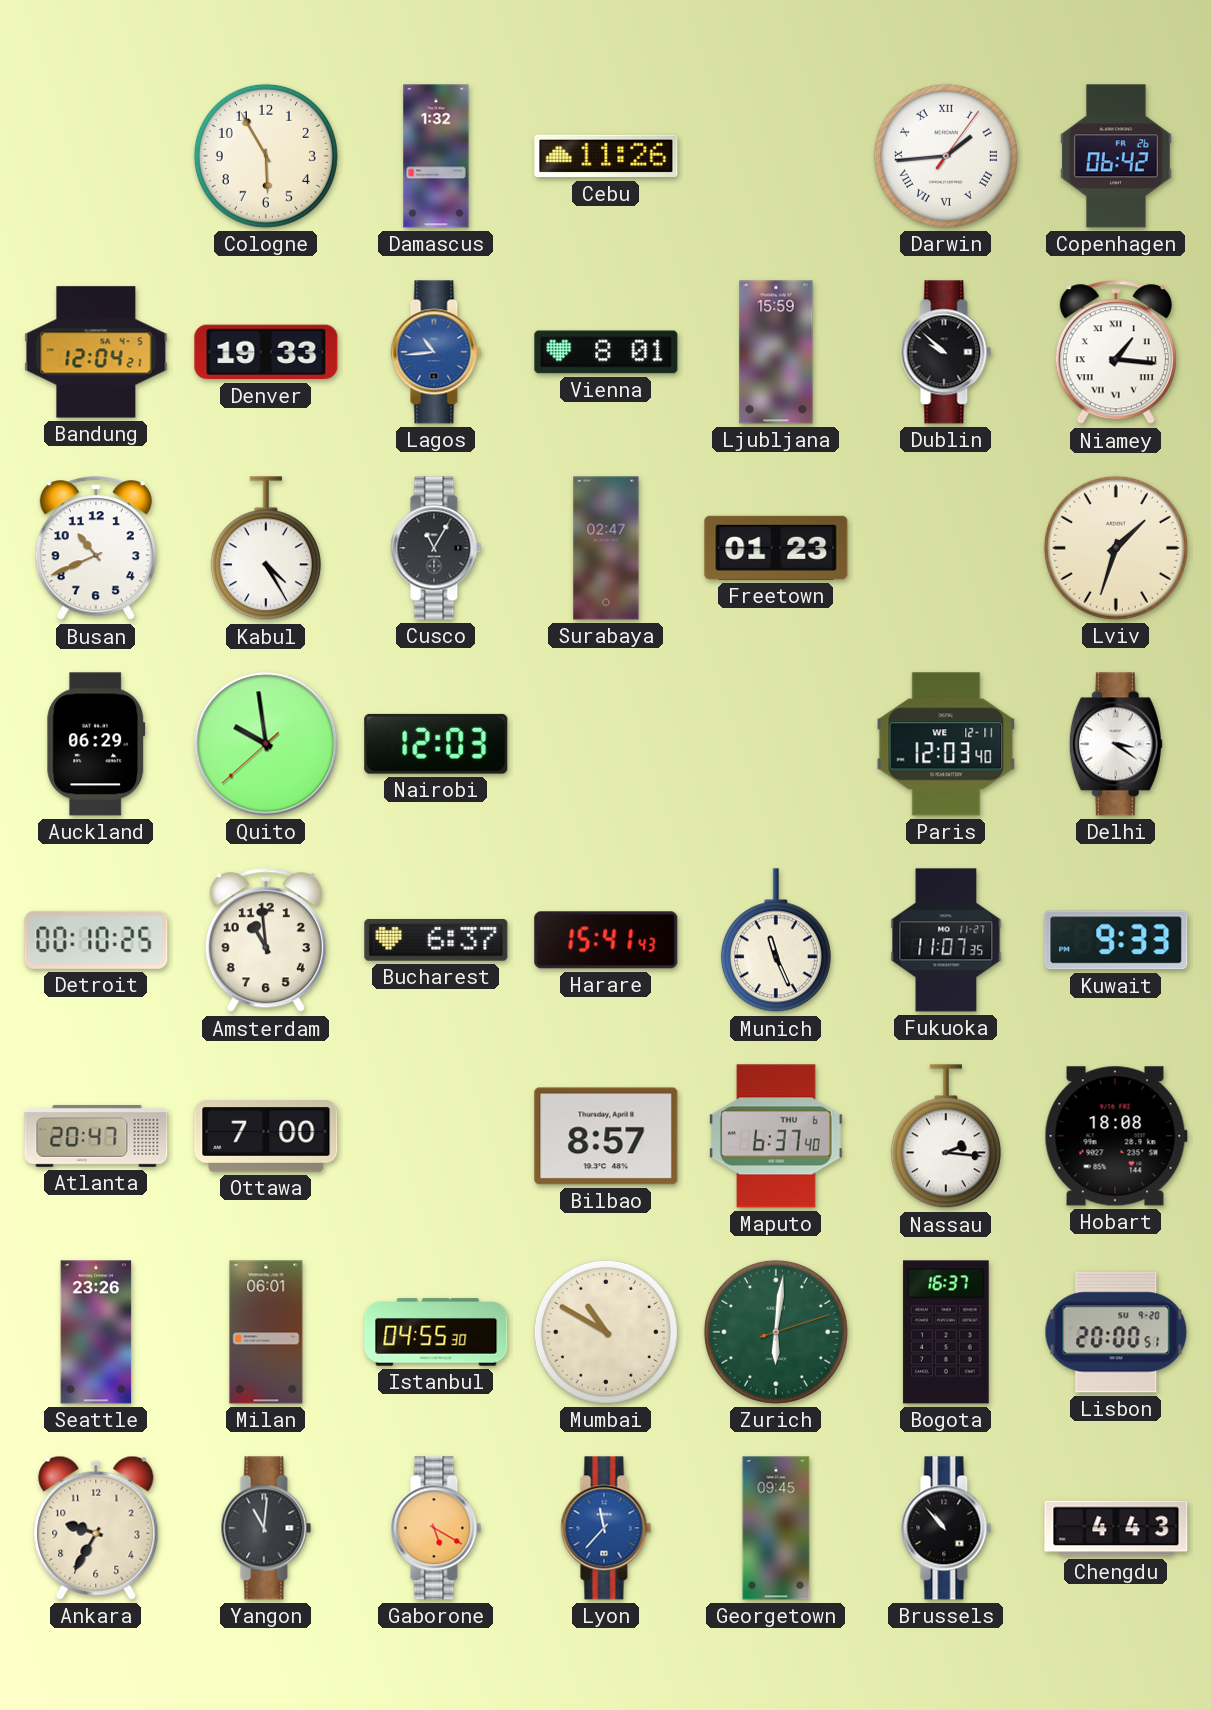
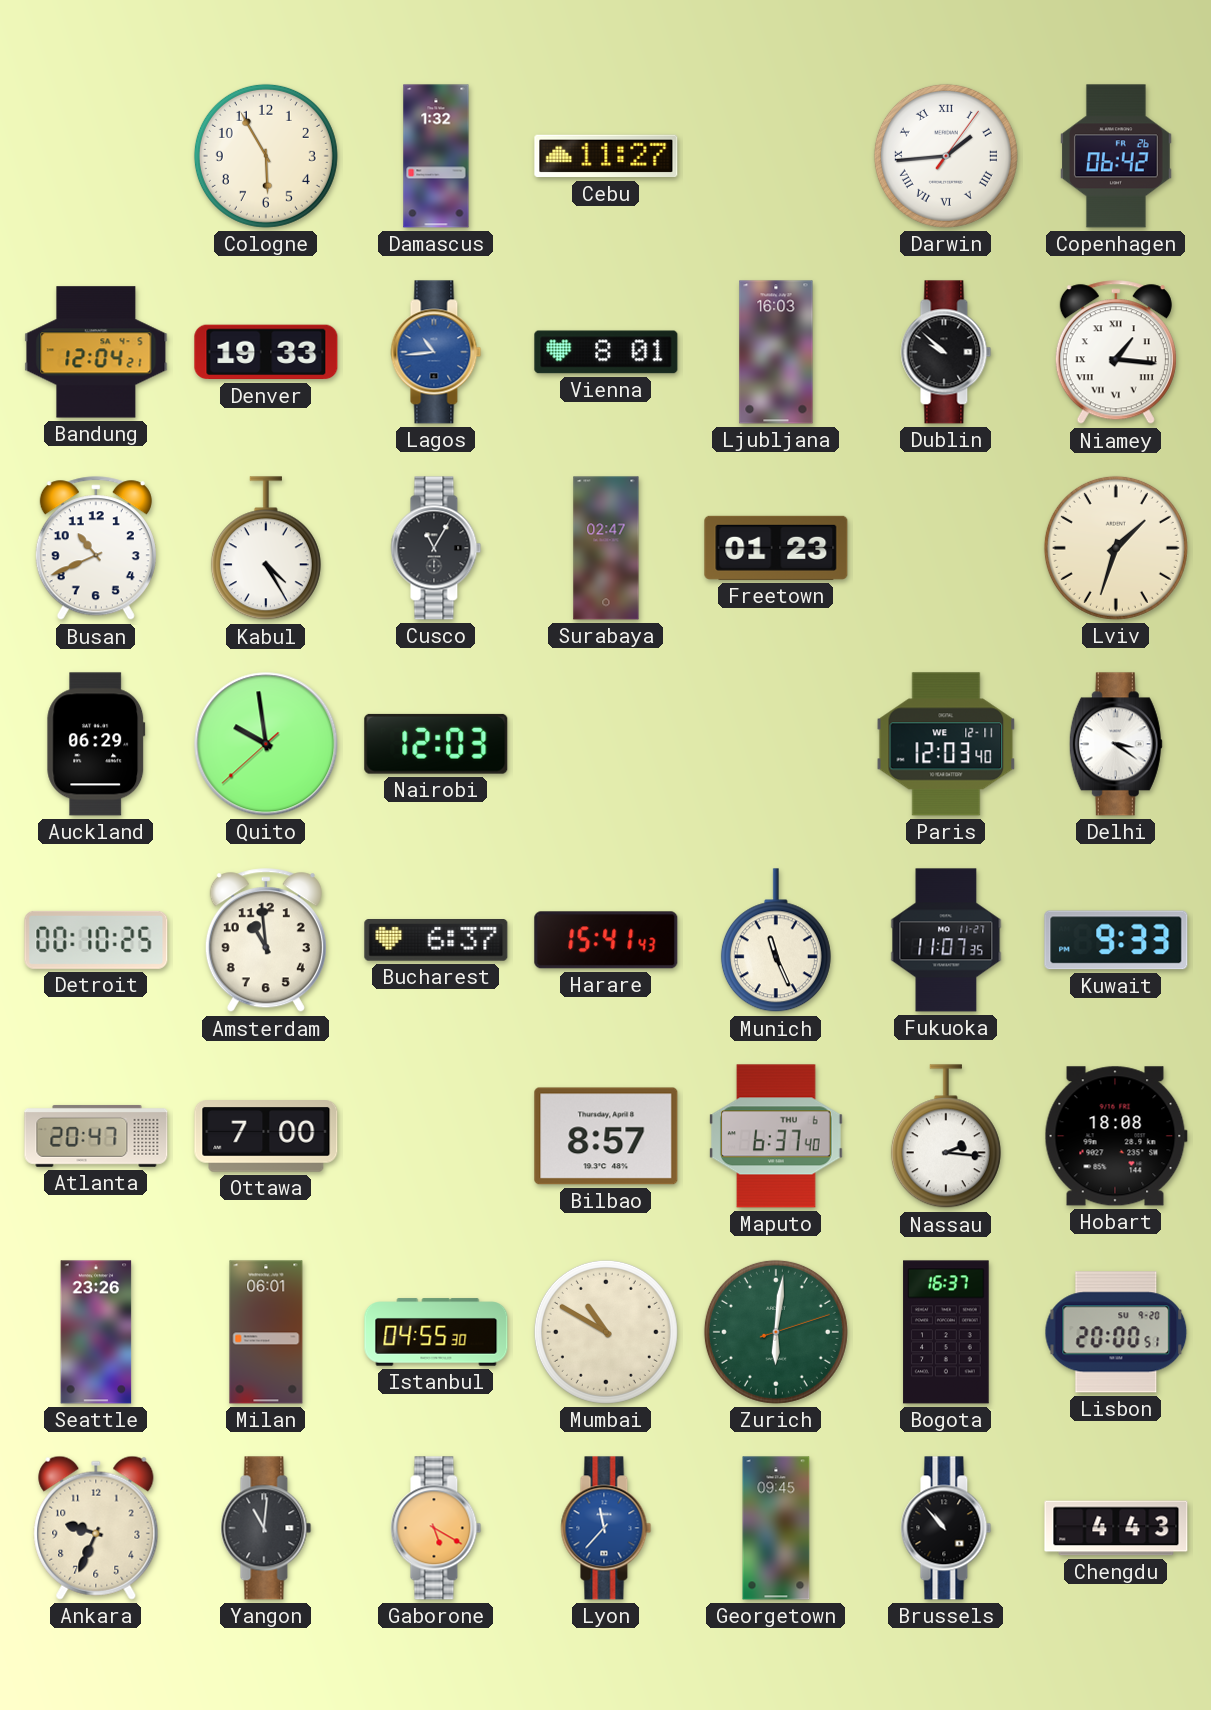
Cebu: 11:26 -> 11:27
Ljubljana: 15:59 -> 16:03
Ankara: 9:35 -> 9:34
